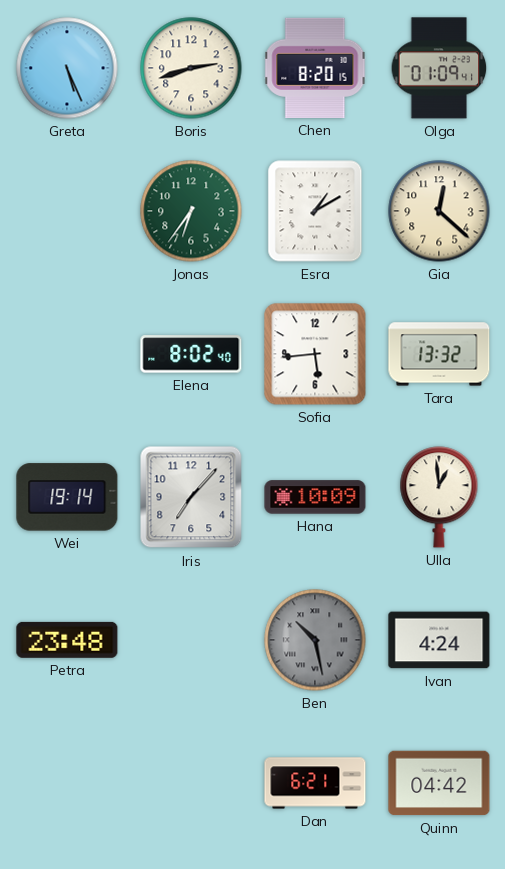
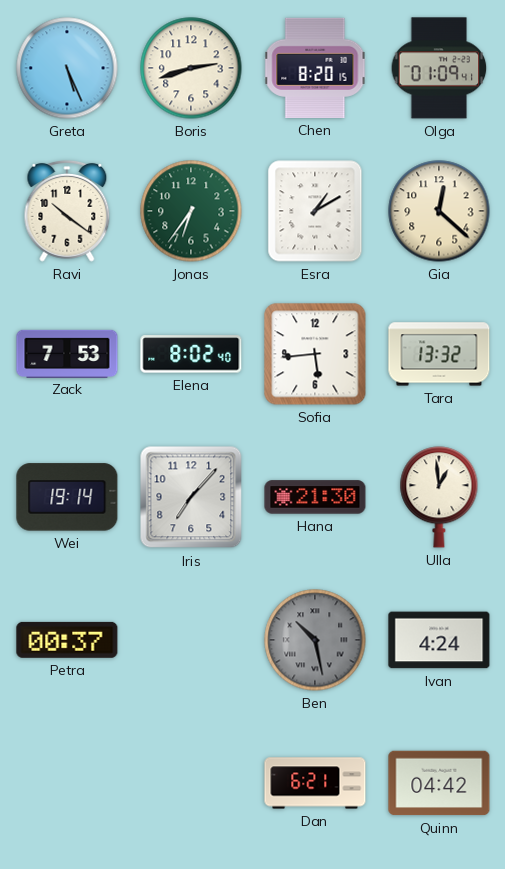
Ravi: none -> 10:21
Zack: none -> 7:53
Hana: 10:09 -> 21:30
Petra: 23:48 -> 00:37
